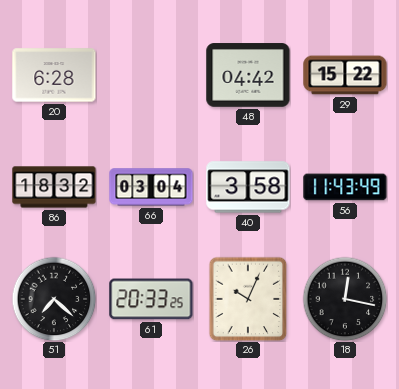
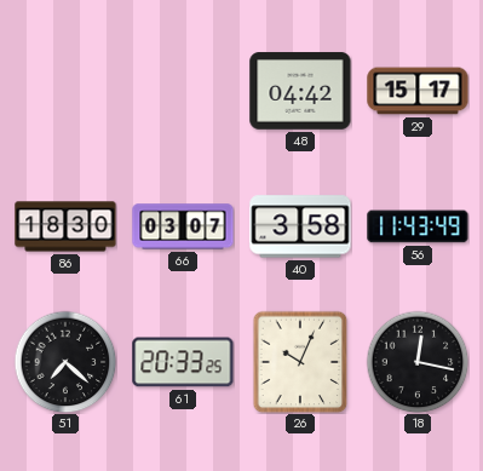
20: 6:28 -> none
29: 15:22 -> 15:17
86: 18:32 -> 18:30
66: 03:04 -> 03:07
